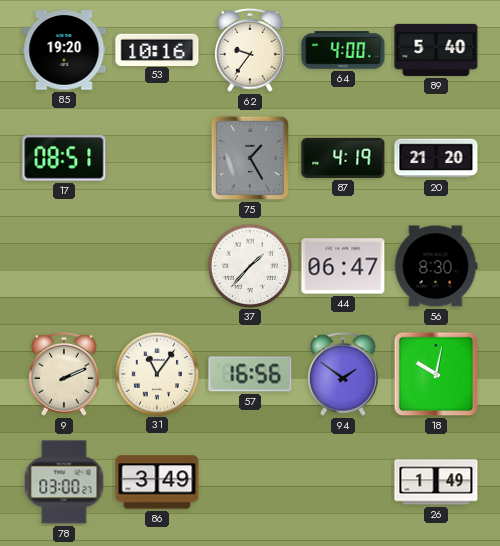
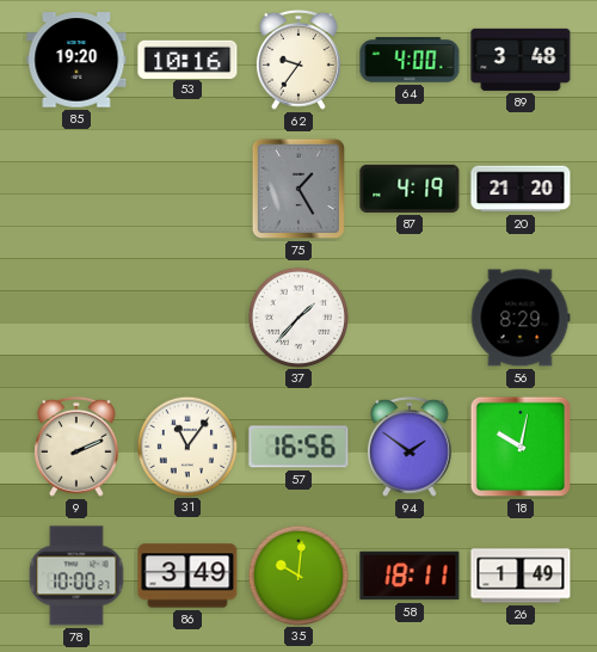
89: 5:40 -> 3:48
17: 08:51 -> none
44: 06:47 -> none
56: 8:30 -> 8:29
78: 03:00 -> 10:00
35: none -> 10:01
58: none -> 18:11
